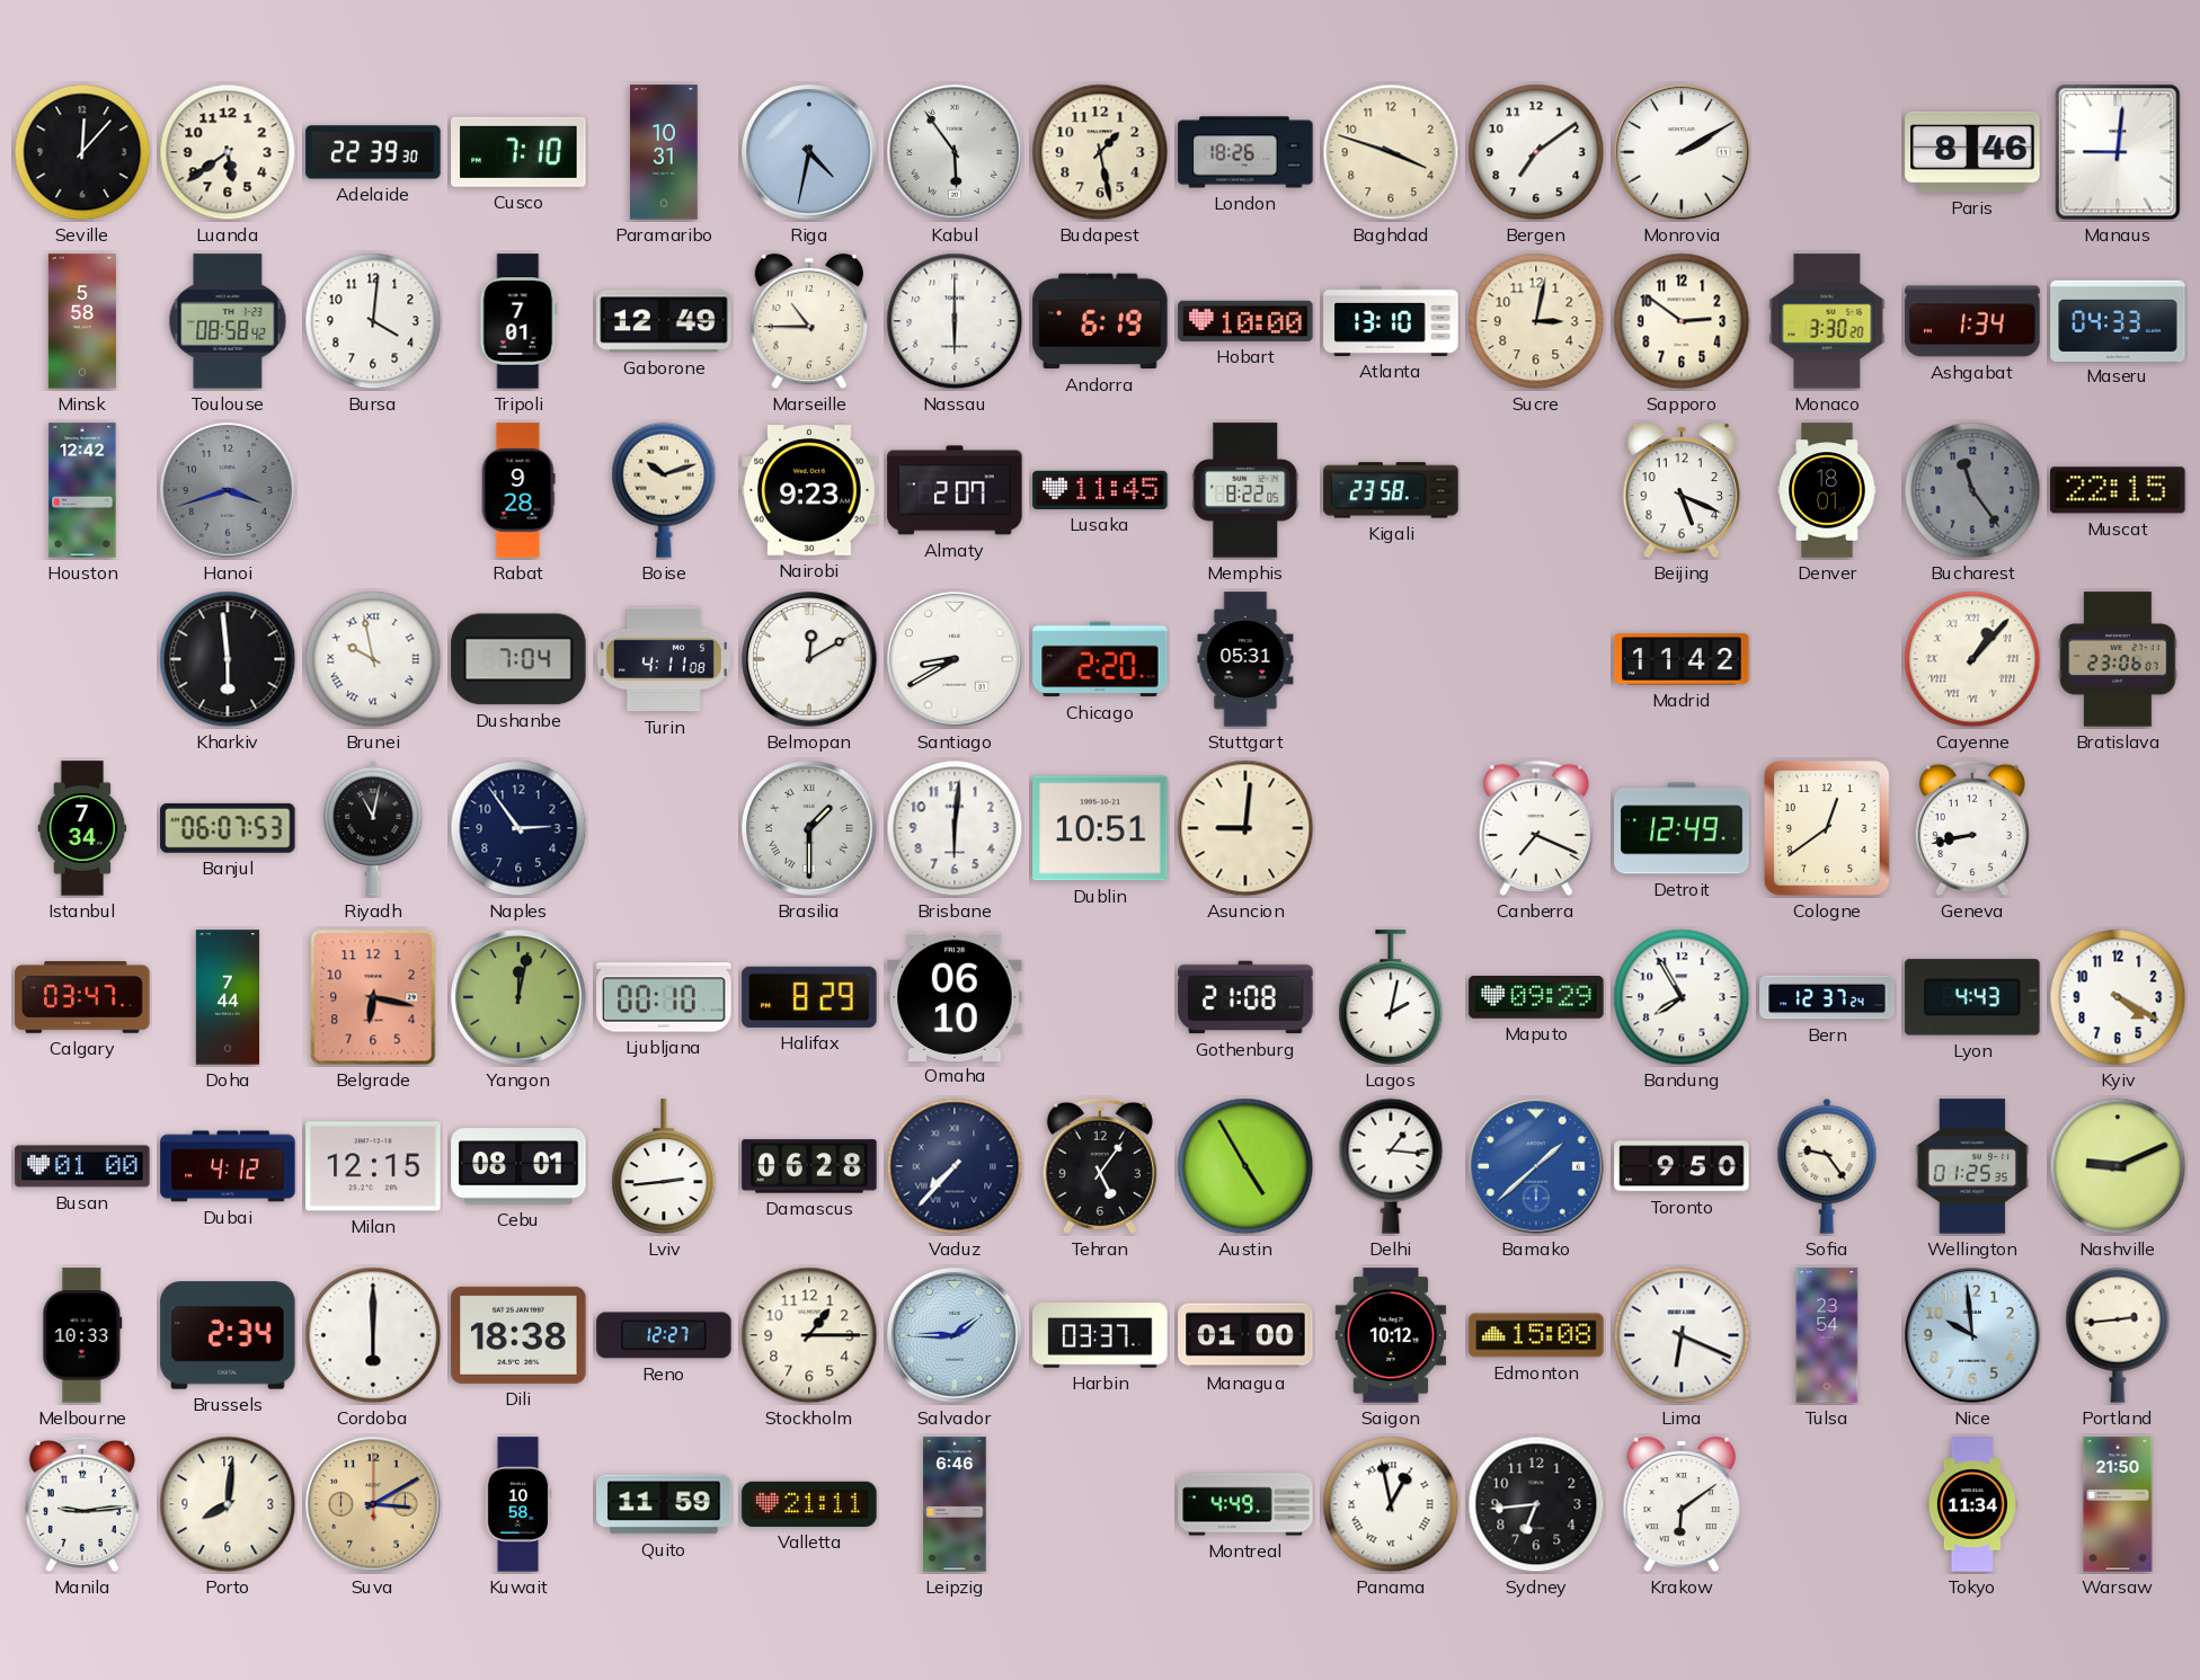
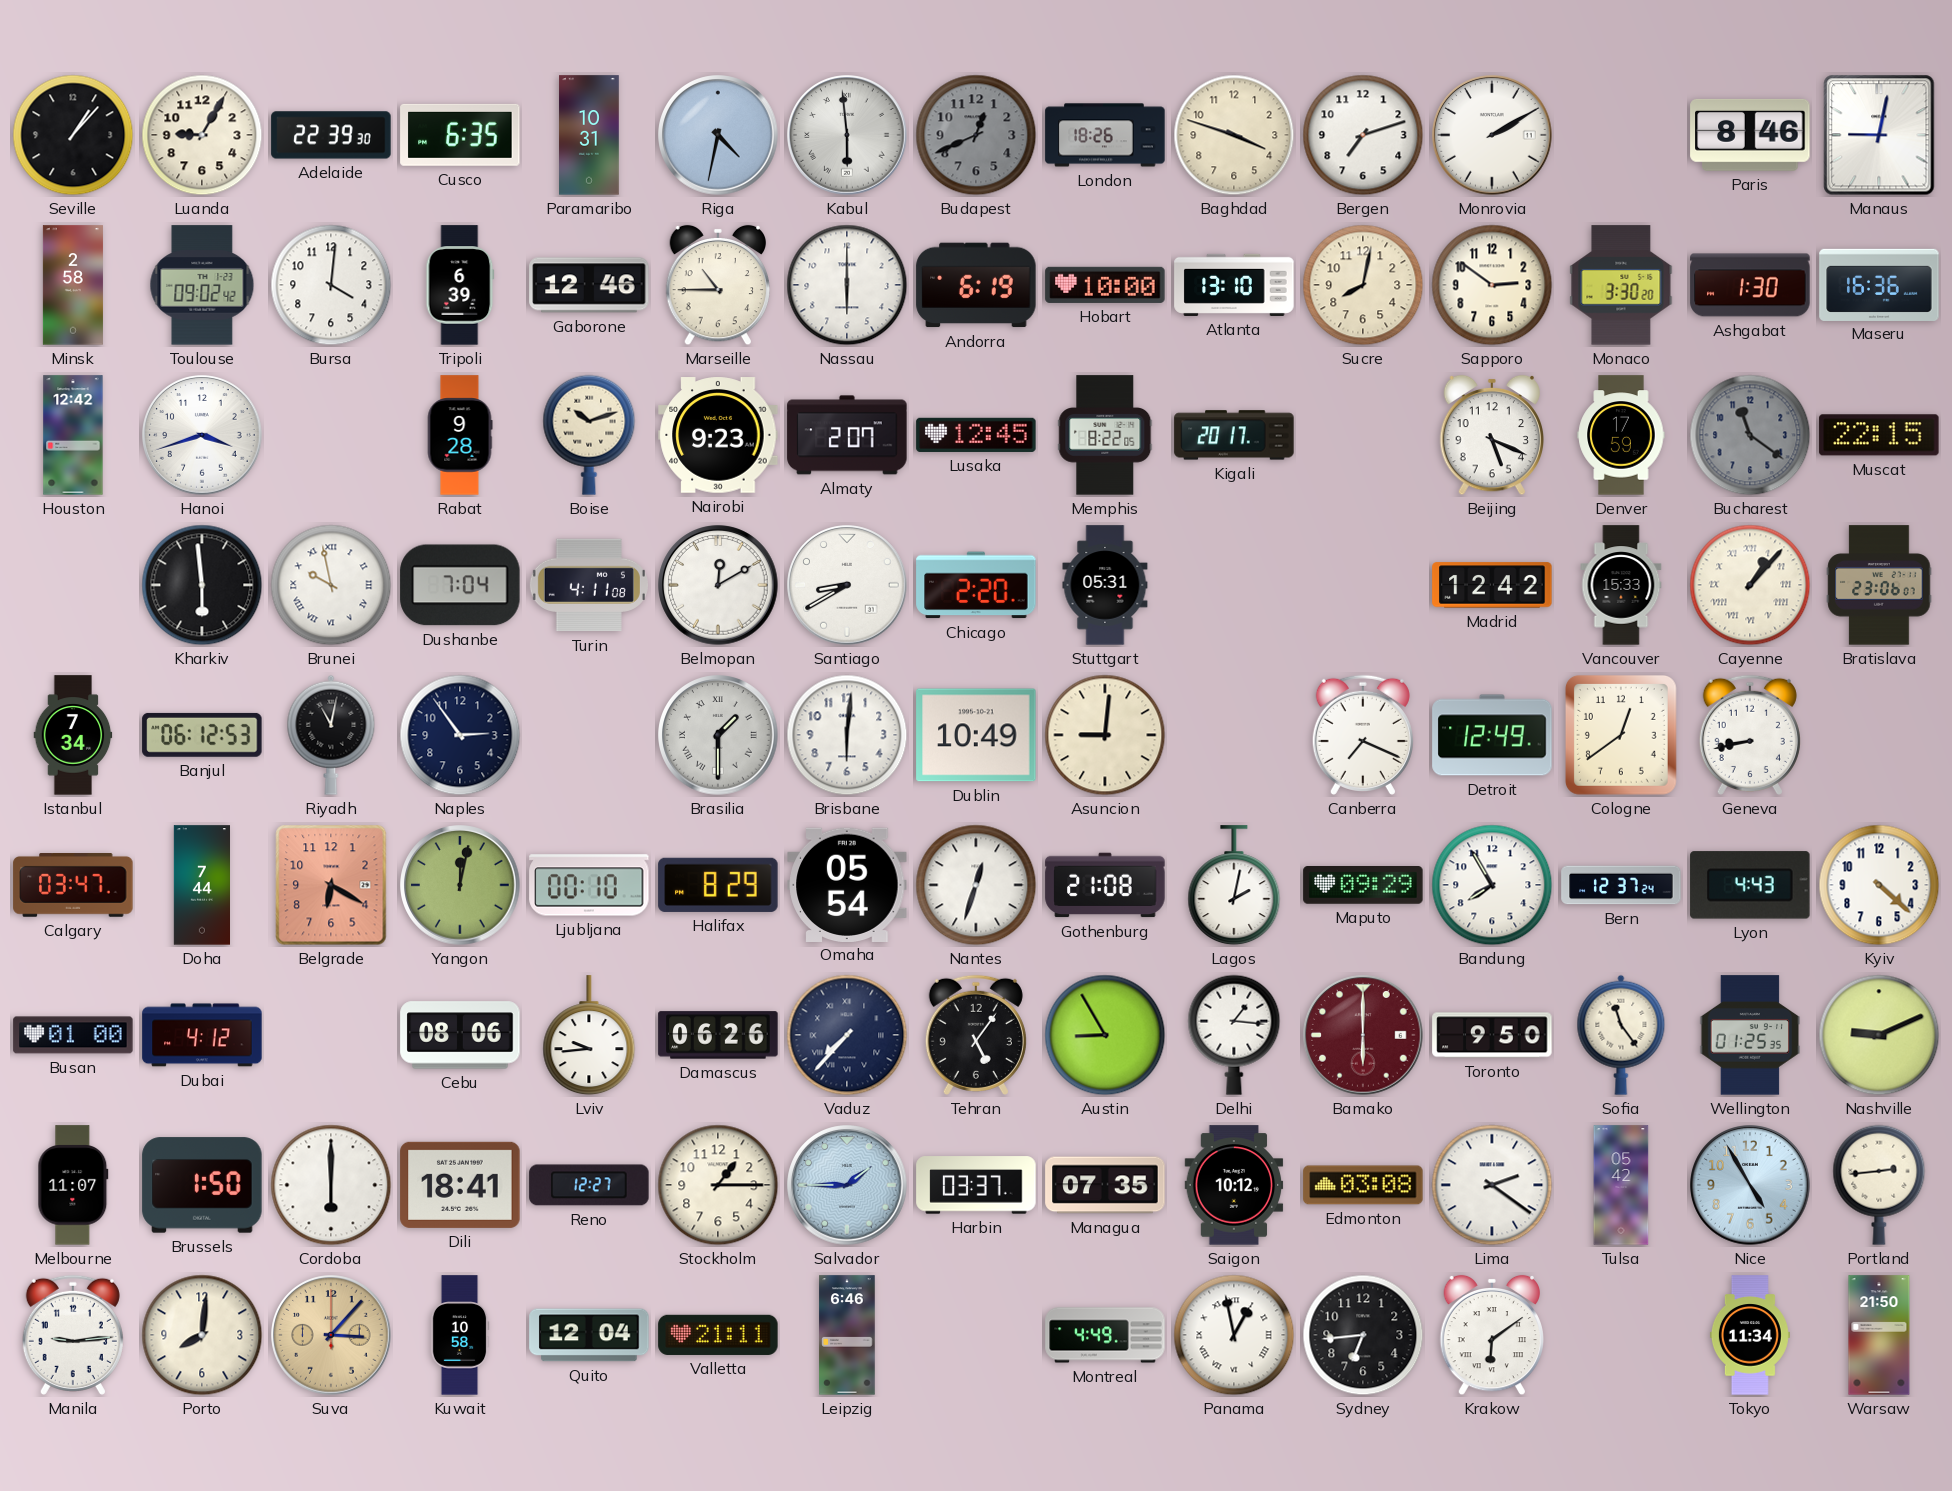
Seville: 12:07 -> 1:07
Luanda: 5:39 -> 9:05
Cusco: 7:10 -> 6:35
Kabul: 5:54 -> 5:59
Budapest: 1:28 -> 12:41
Budapest dial: cream -> grey
Bergen: 7:09 -> 7:12
Manaus: 9:01 -> 9:02
Minsk: 5:58 -> 2:58
Toulouse: 08:58 -> 09:02
Tripoli: 7:01 -> 6:39
Gaborone: 12:49 -> 12:46
Sucre: 3:02 -> 8:02
Ashgabat: 1:34 -> 1:30
Maseru: 04:33 -> 16:36
Hanoi dial: grey -> white
Lusaka: 11:45 -> 12:45
Kigali: 23:58 -> 20:17
Denver: 18:01 -> 17:59
Bucharest: 11:24 -> 11:21
Madrid: 11:42 -> 12:42
Vancouver: none -> 15:33
Banjul: 06:07 -> 06:12
Dublin: 10:51 -> 10:49
Belgrade: 6:17 -> 6:20
Omaha: 06:10 -> 05:54
Nantes: none -> 12:33
Kyiv: 4:20 -> 4:22
Milan: 12:15 -> none
Cebu: 08:01 -> 08:06
Lviv: 2:44 -> 9:44
Damascus: 06:28 -> 06:26
Austin: 4:55 -> 8:55
Bamako: 1:38 -> 6:00
Bamako dial: blue -> burgundy
Sofia: 9:24 -> 11:24
Melbourne: 10:33 -> 11:07
Brussels: 2:34 -> 1:50
Dili: 18:38 -> 18:41
Managua: 01:00 -> 07:35
Edmonton: 15:08 -> 03:08
Lima: 6:19 -> 2:21
Tulsa: 23:54 -> 05:42
Nice: 9:59 -> 4:55
Suva: 3:10 -> 3:07
Quito: 11:59 -> 12:04
